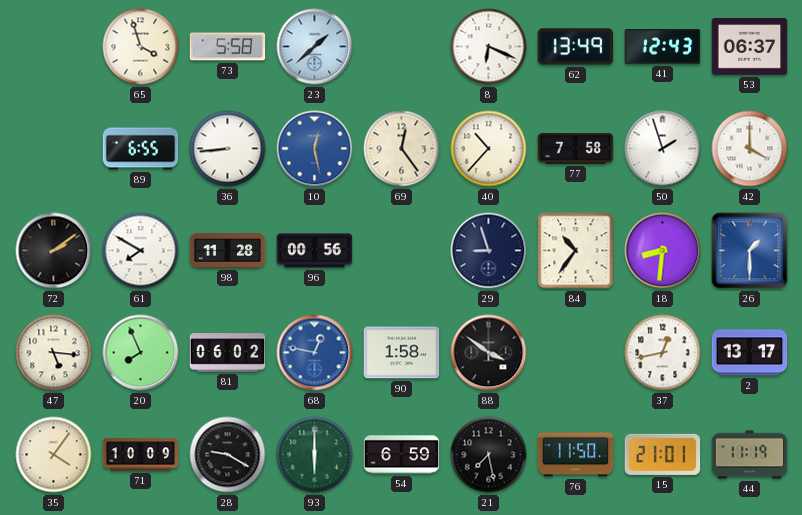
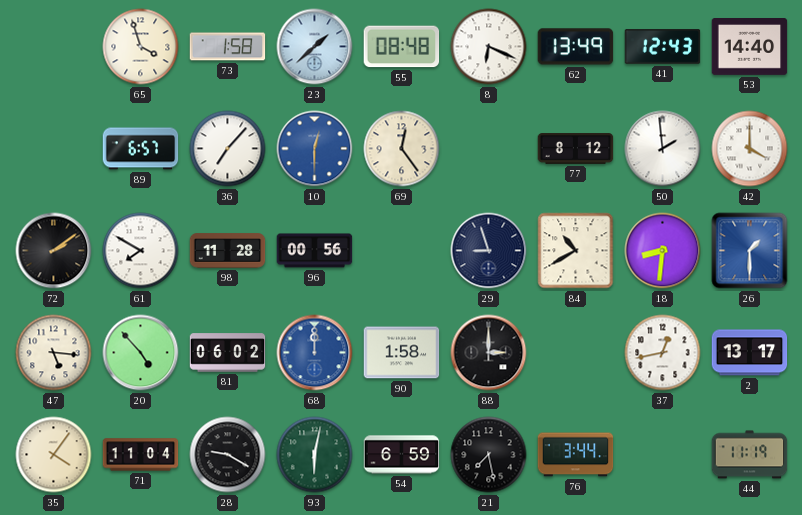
73: 5:58 -> 1:58
55: none -> 08:48
53: 06:37 -> 14:40
89: 6:55 -> 6:57
36: 8:44 -> 7:07
10: 12:28 -> 12:30
40: 10:37 -> none
77: 7:58 -> 8:12
50: 1:57 -> 1:59
84: 10:36 -> 10:40
20: 7:56 -> 4:53
68: 12:47 -> 12:00
88: 3:51 -> 3:00
71: 10:09 -> 11:04
93: 6:00 -> 6:02
76: 11:50 -> 3:44
15: 21:01 -> none
